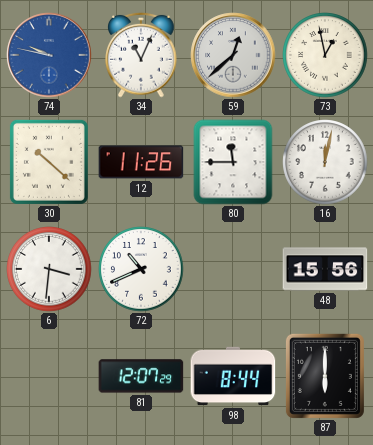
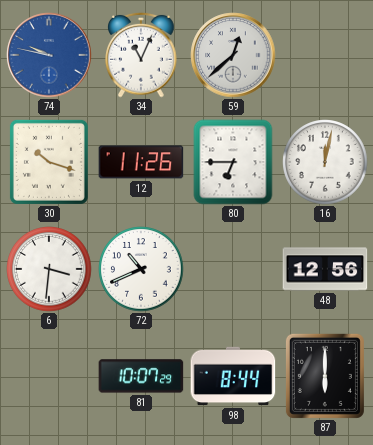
73: 12:58 -> none
30: 10:22 -> 10:18
80: 11:45 -> 6:45
48: 15:56 -> 12:56
81: 12:07 -> 10:07
